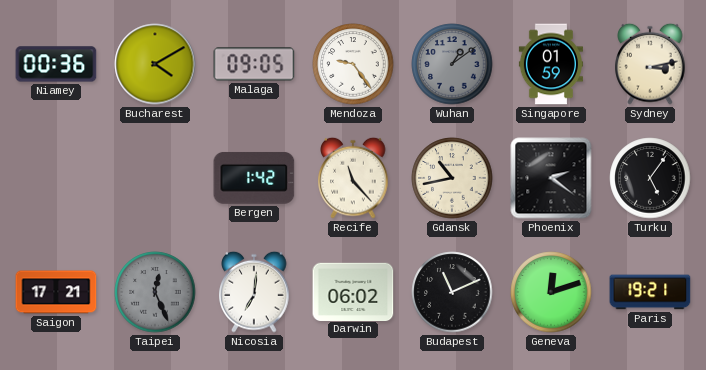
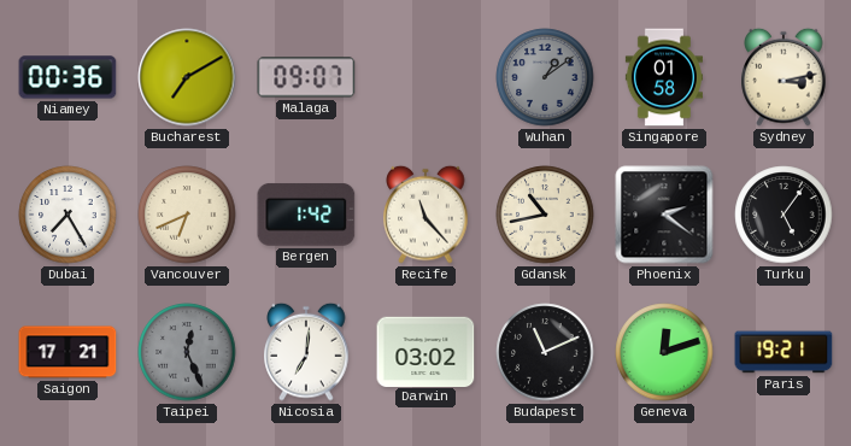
Bucharest: 4:10 -> 7:10
Malaga: 09:05 -> 09:07
Mendoza: 9:24 -> none
Singapore: 01:59 -> 01:58
Dubai: none -> 7:25
Vancouver: none -> 6:41
Darwin: 06:02 -> 03:02
